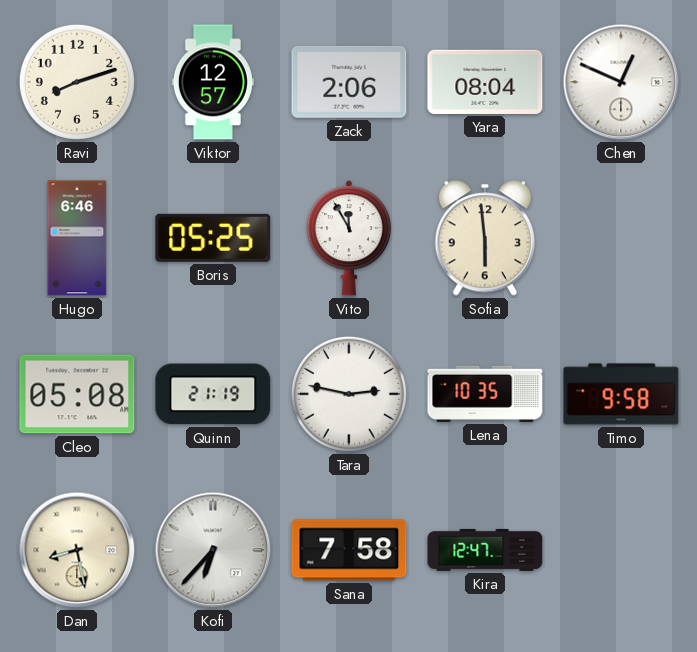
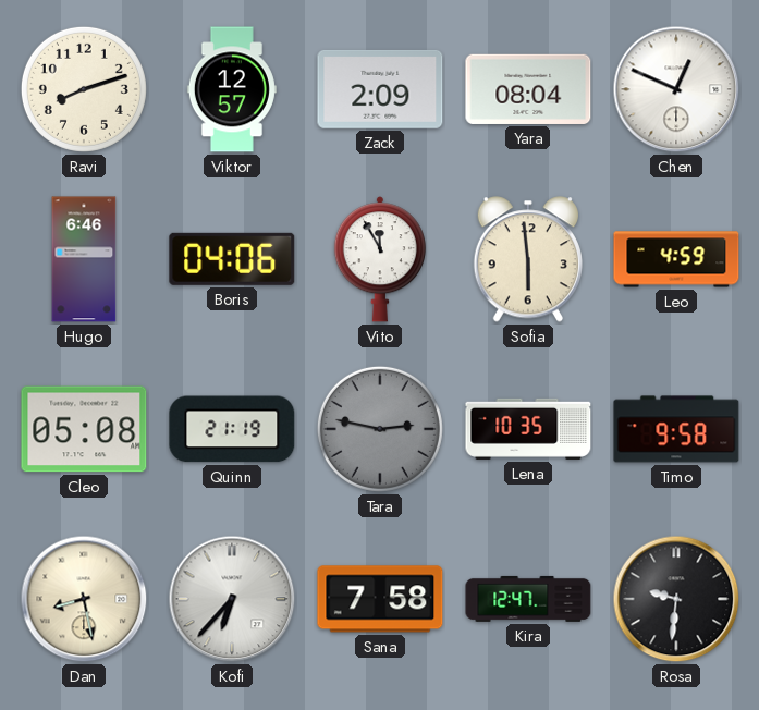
Zack: 2:06 -> 2:09
Boris: 05:25 -> 04:06
Leo: none -> 4:59
Tara dial: white -> grey
Rosa: none -> 9:31
